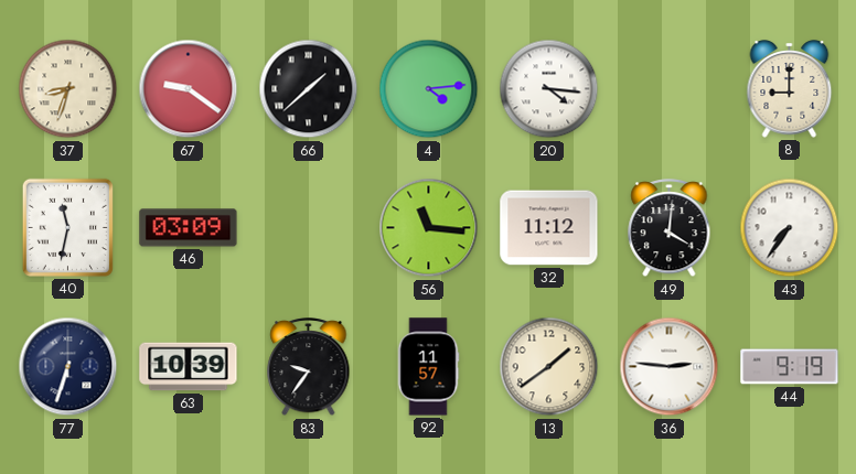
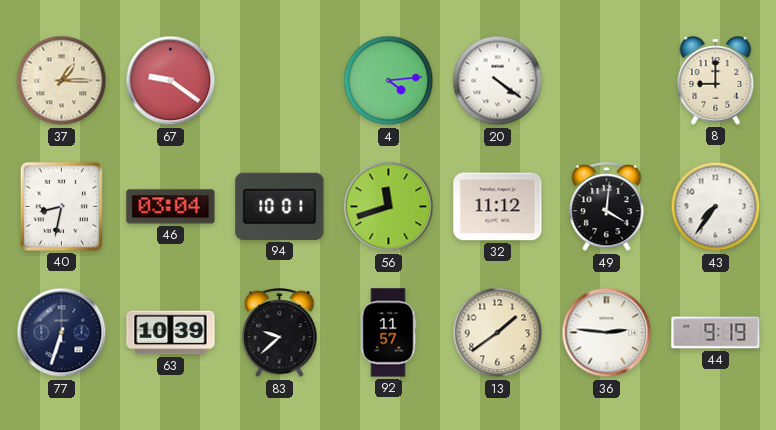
37: 8:33 -> 1:15
66: 1:38 -> none
20: 4:16 -> 4:21
40: 11:32 -> 8:32
46: 03:09 -> 03:04
94: none -> 10:01
56: 11:16 -> 11:42
83: 9:36 -> 9:38
